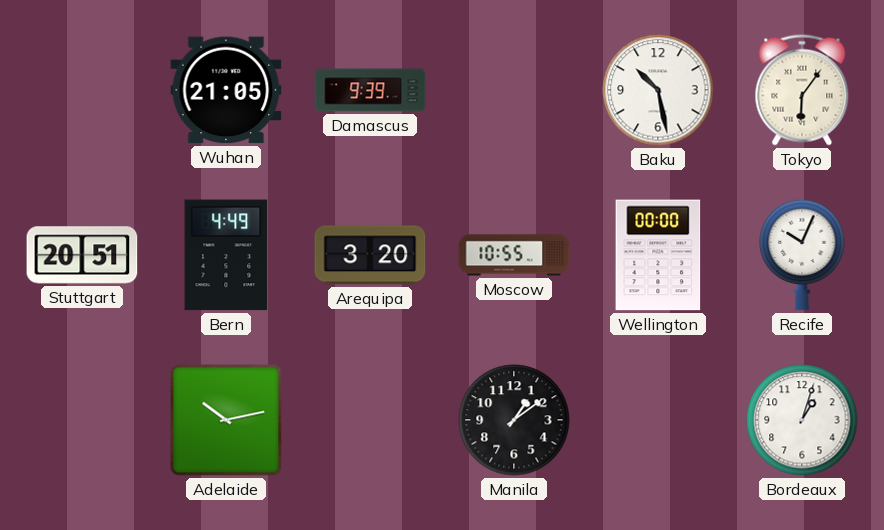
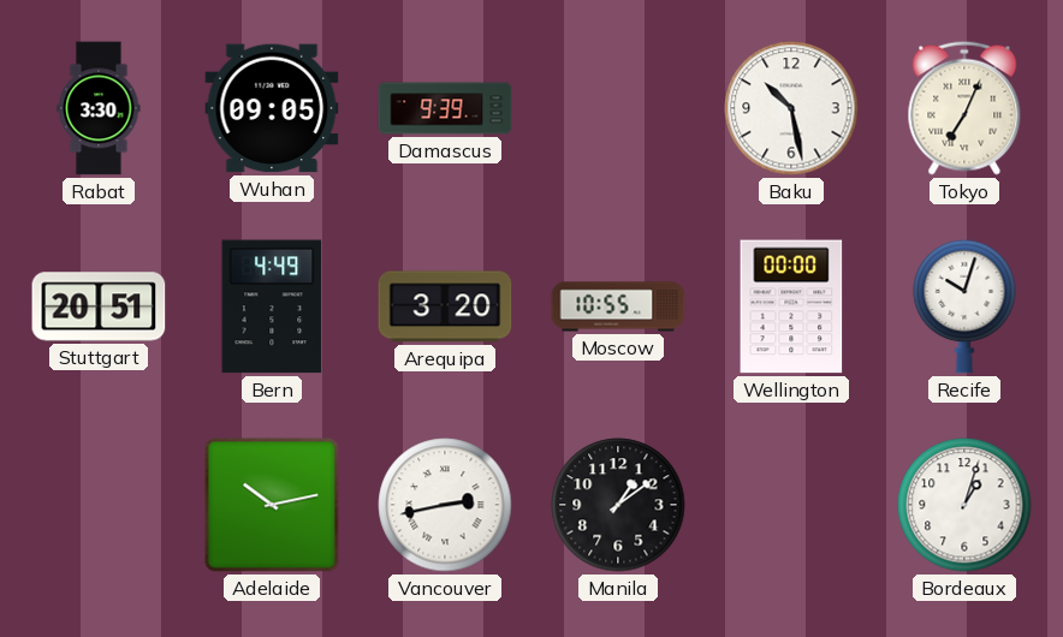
Rabat: none -> 3:30
Wuhan: 21:05 -> 09:05
Tokyo: 6:06 -> 7:04
Recife: 10:04 -> 10:03
Vancouver: none -> 2:43
